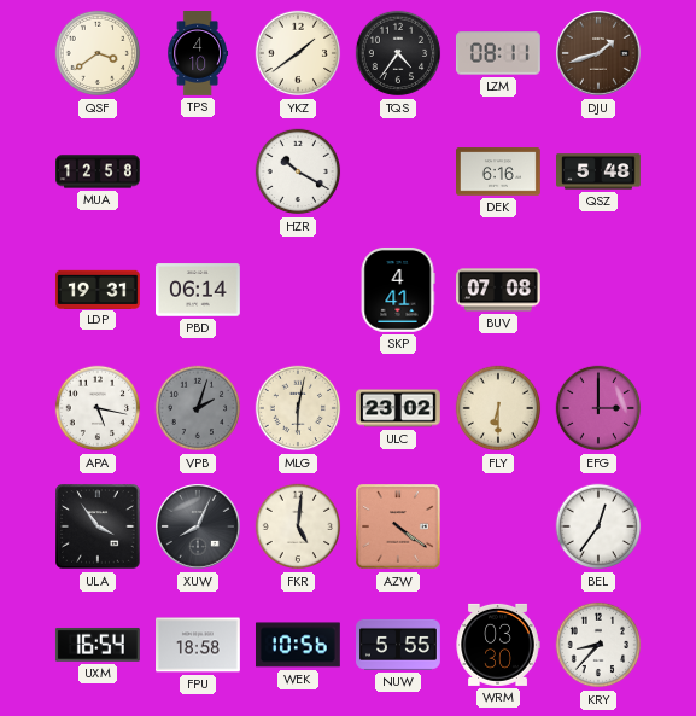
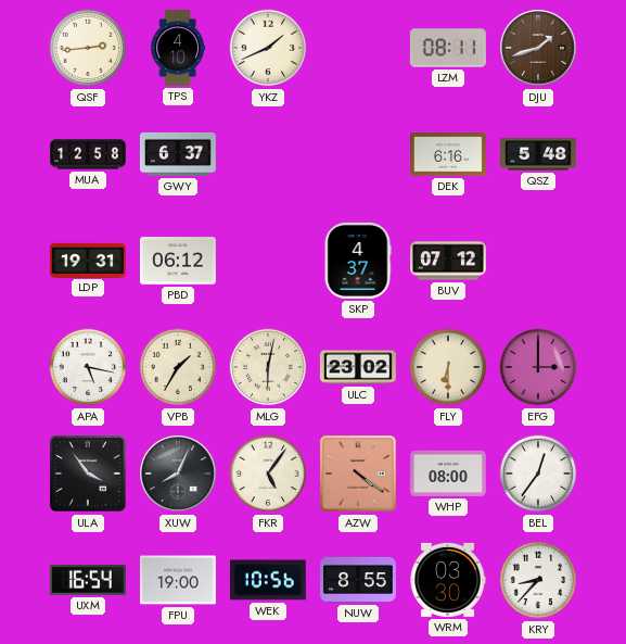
QSF: 3:39 -> 2:44
YKZ: 1:39 -> 1:41
TQS: 4:36 -> none
GWY: none -> 6:37
HZR: 10:20 -> none
PBD: 06:14 -> 06:12
SKP: 4:41 -> 4:37
BUV: 07:08 -> 07:12
VPB: 2:03 -> 1:35
VPB dial: grey -> cream
FKR: 5:01 -> 5:06
WHP: none -> 08:00
FPU: 18:58 -> 19:00
NUW: 5:55 -> 8:55
